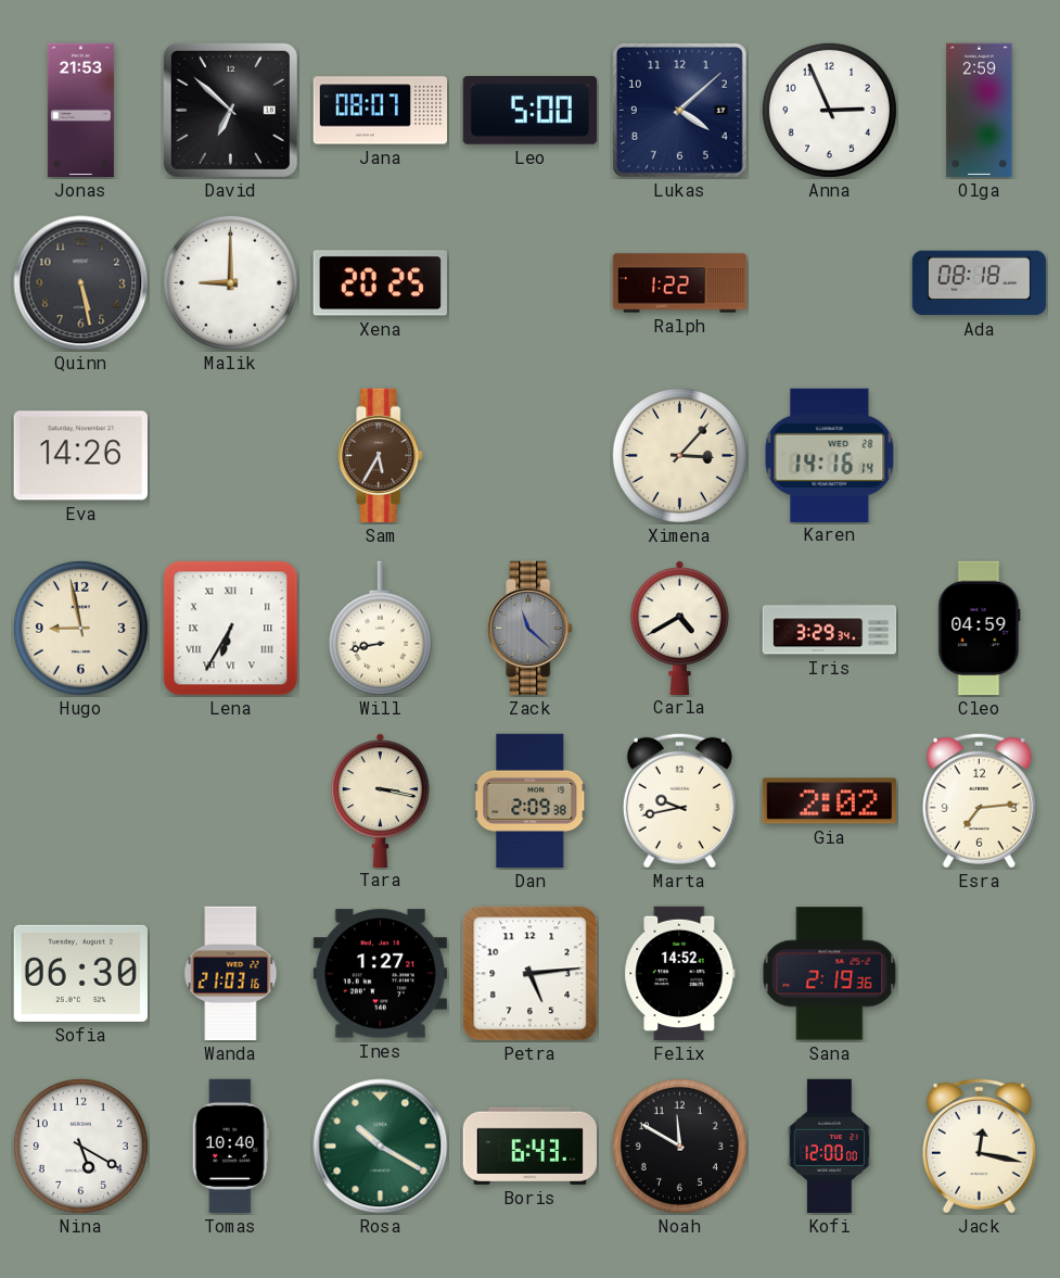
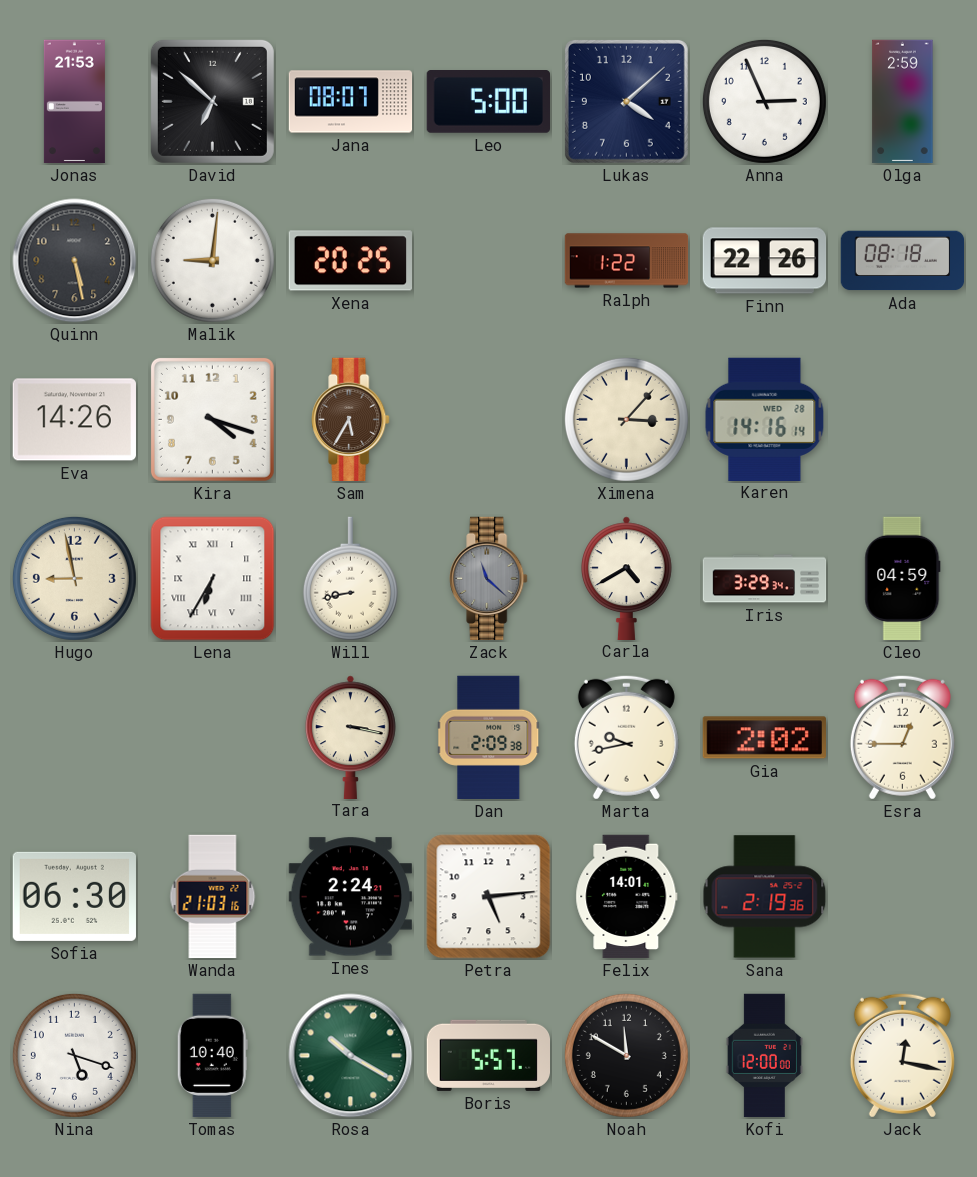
Malik: 9:00 -> 9:01
Finn: none -> 22:26
Kira: none -> 4:18
Esra: 7:14 -> 12:45
Ines: 1:27 -> 2:24
Felix: 14:52 -> 14:01
Nina: 5:20 -> 5:18
Boris: 6:43 -> 5:57
